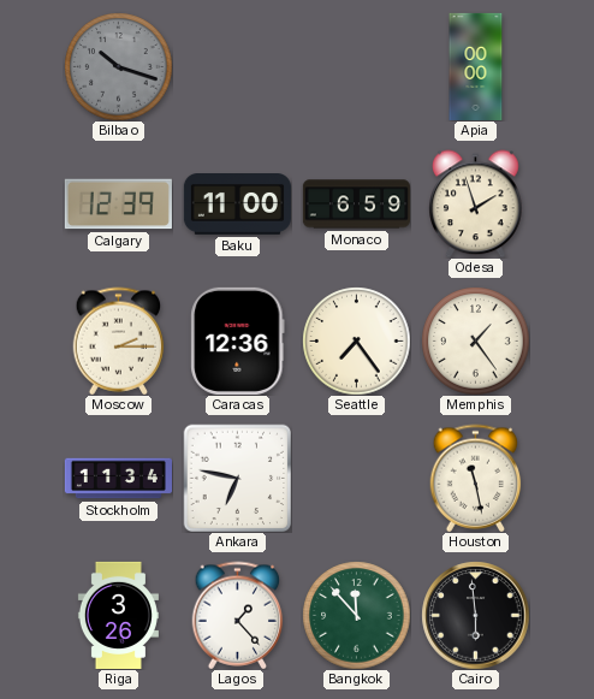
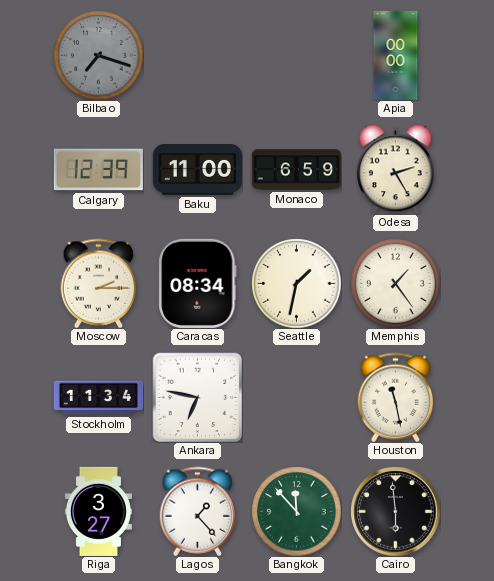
Bilbao: 10:18 -> 7:18
Odesa: 1:57 -> 2:25
Caracas: 12:36 -> 08:34
Seattle: 7:24 -> 1:32
Riga: 3:26 -> 3:27
